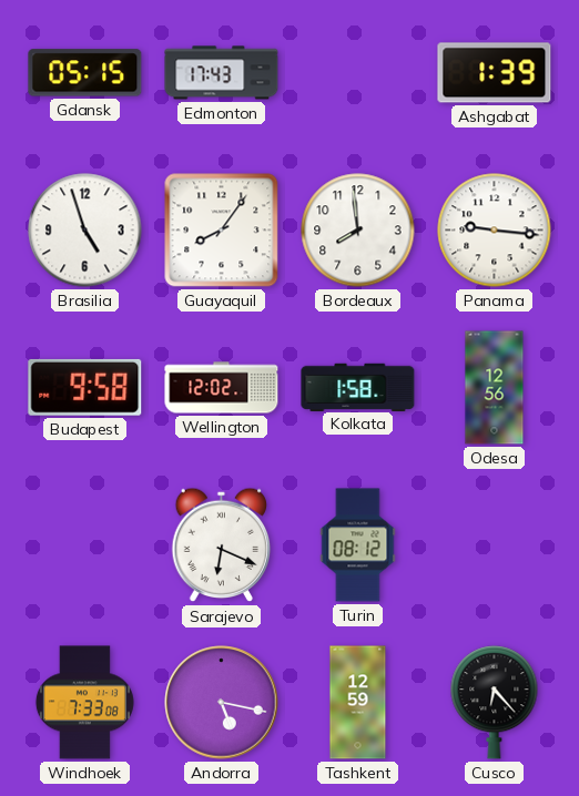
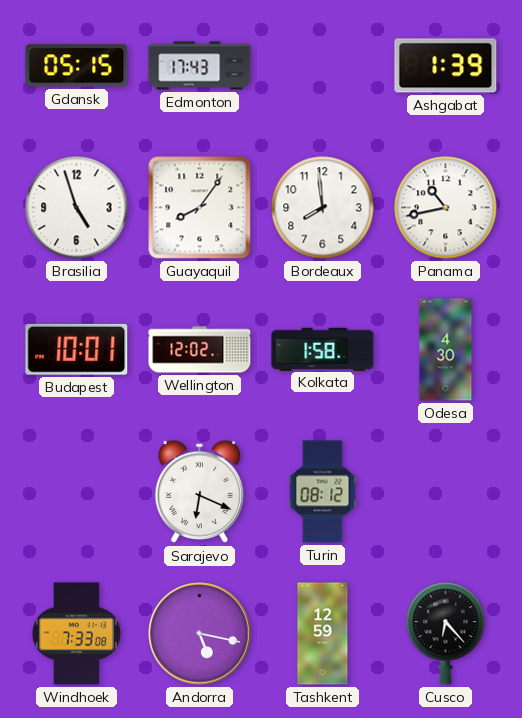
Panama: 9:16 -> 10:43
Budapest: 9:58 -> 10:01
Odesa: 12:56 -> 4:30
